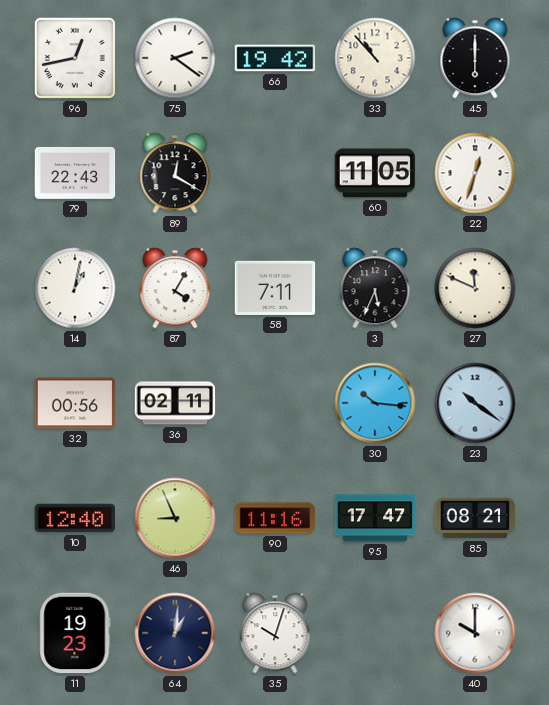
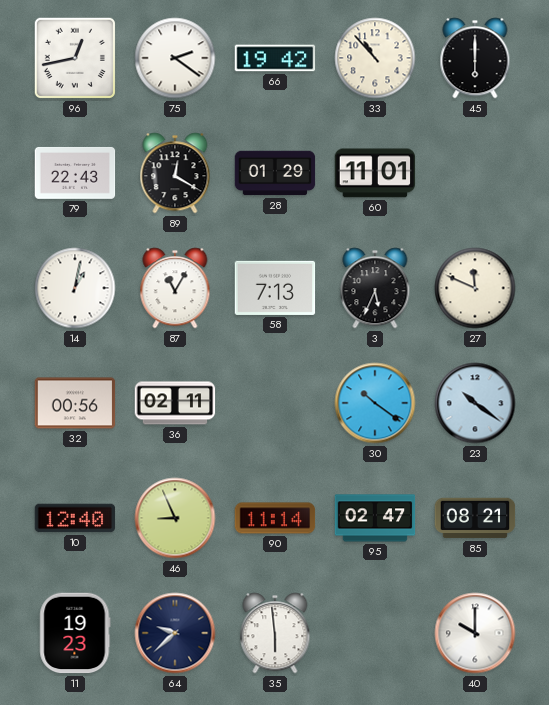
28: none -> 01:29
60: 11:05 -> 11:01
22: 12:33 -> none
87: 4:05 -> 11:05
58: 7:11 -> 7:13
30: 10:16 -> 10:21
90: 11:16 -> 11:14
95: 17:47 -> 02:47
64: 1:01 -> 9:38
35: 10:03 -> 5:59
